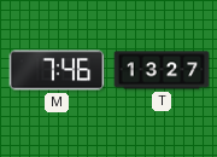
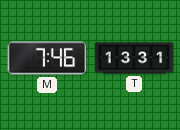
T: 13:27 -> 13:31
